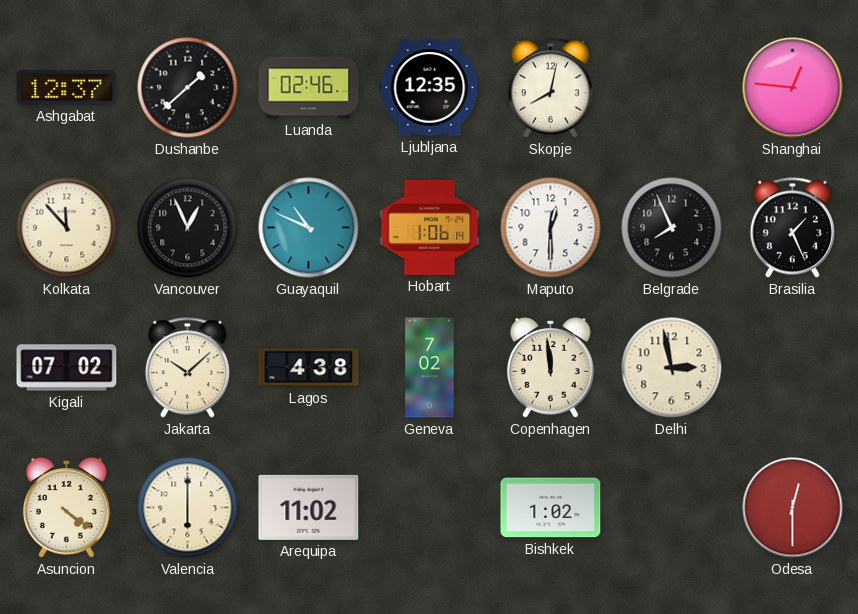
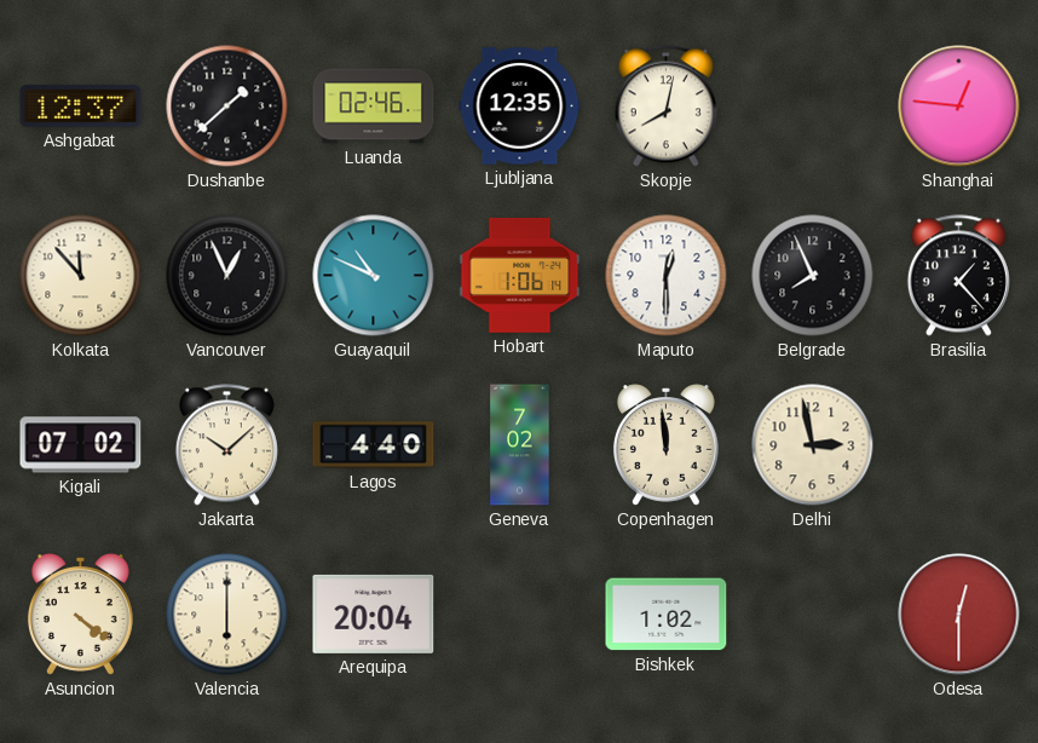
Brasilia: 1:26 -> 1:23
Lagos: 4:38 -> 4:40
Arequipa: 11:02 -> 20:04
